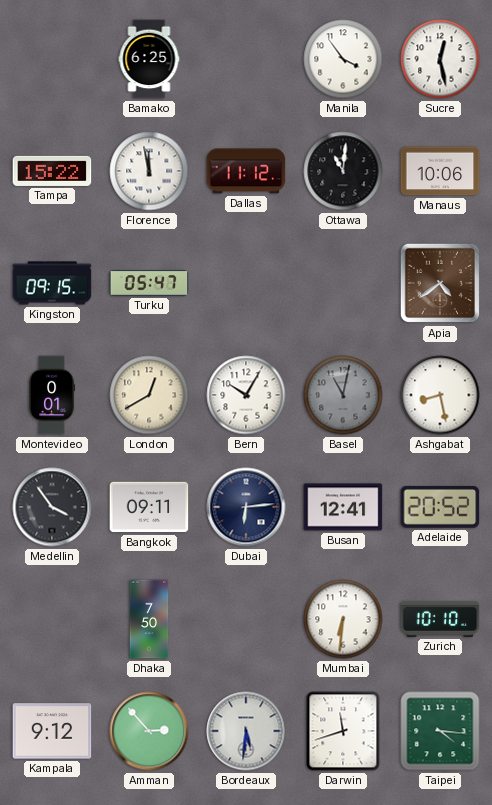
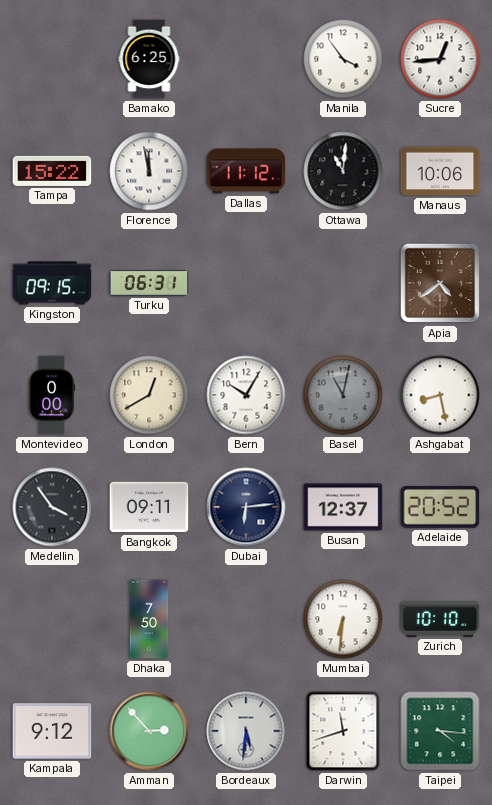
Sucre: 12:28 -> 12:44
Turku: 05:47 -> 06:31
Montevideo: 0:01 -> 0:00
Busan: 12:41 -> 12:37
